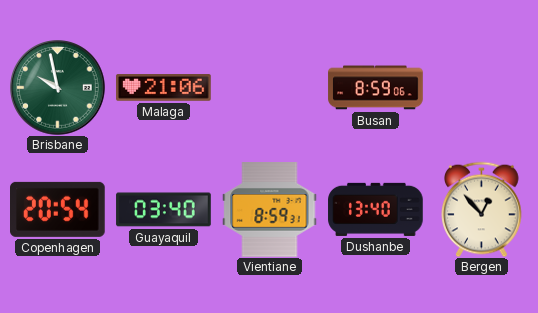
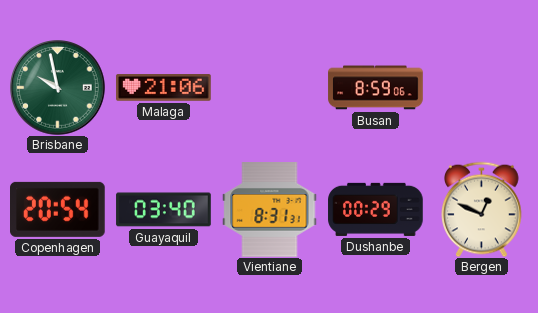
Vientiane: 8:59 -> 8:31
Dushanbe: 13:40 -> 00:29
Bergen: 12:53 -> 12:49
